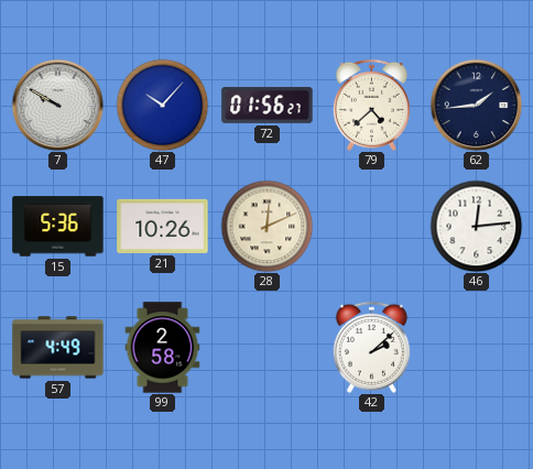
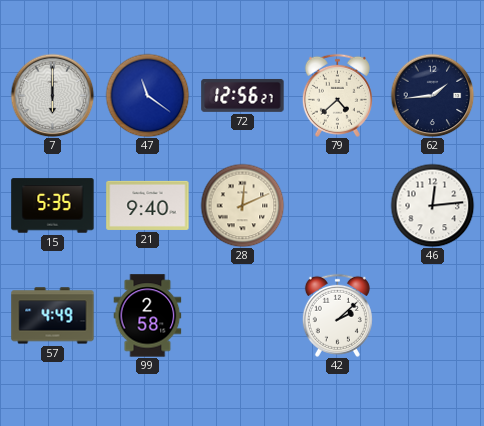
7: 9:50 -> 6:00
47: 10:07 -> 11:21
72: 01:56 -> 12:56
15: 5:36 -> 5:35
21: 10:26 -> 9:40
